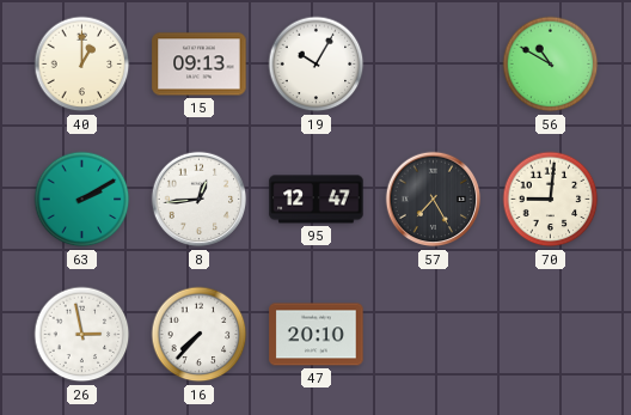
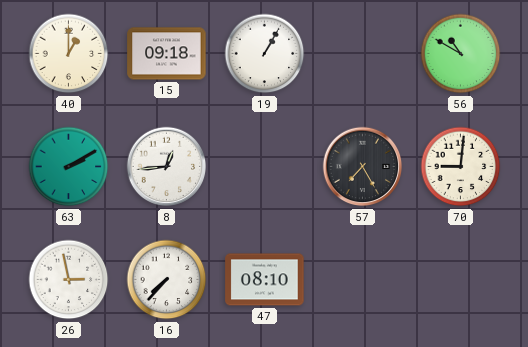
15: 09:13 -> 09:18
19: 10:05 -> 1:05
95: 12:47 -> none
47: 20:10 -> 08:10
